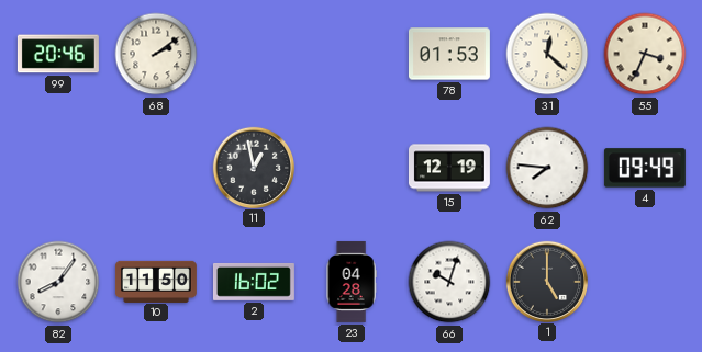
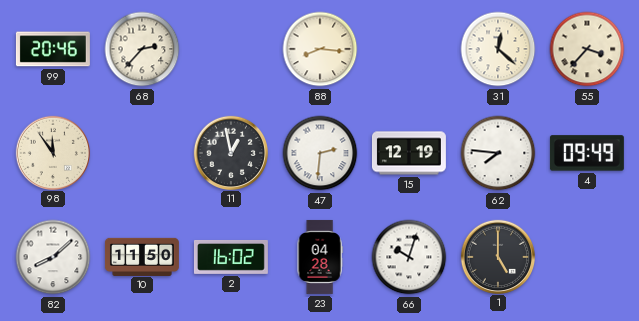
68: 2:09 -> 2:37
88: none -> 8:16
78: 01:53 -> none
55: 3:34 -> 3:37
98: none -> 11:54
47: none -> 2:31
82: 8:06 -> 8:08
